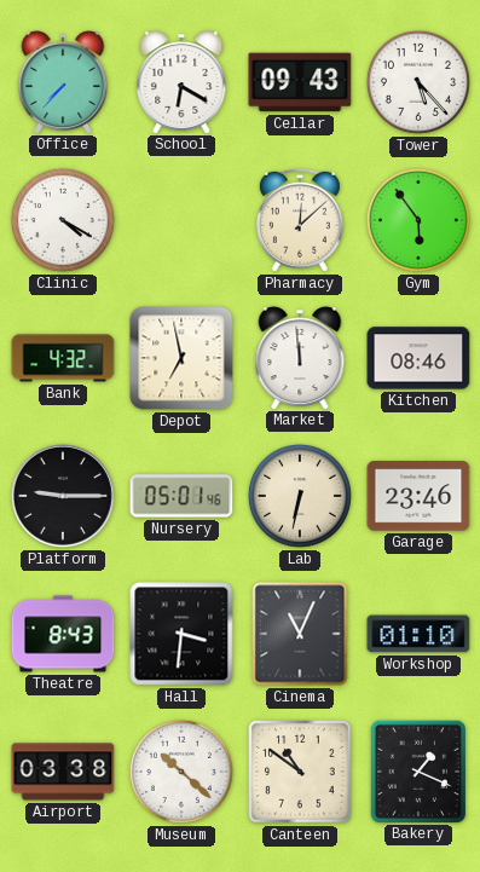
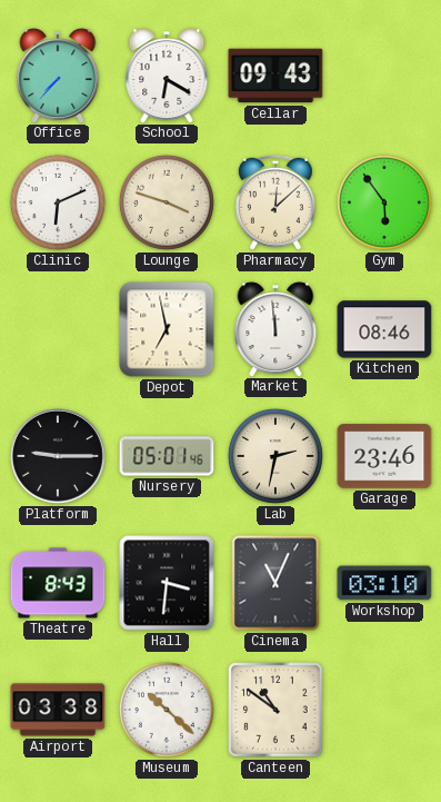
Tower: 5:23 -> none
Clinic: 4:20 -> 6:11
Lounge: none -> 3:48
Bank: 4:32 -> none
Lab: 6:32 -> 2:32
Workshop: 01:10 -> 03:10
Bakery: 1:19 -> none
